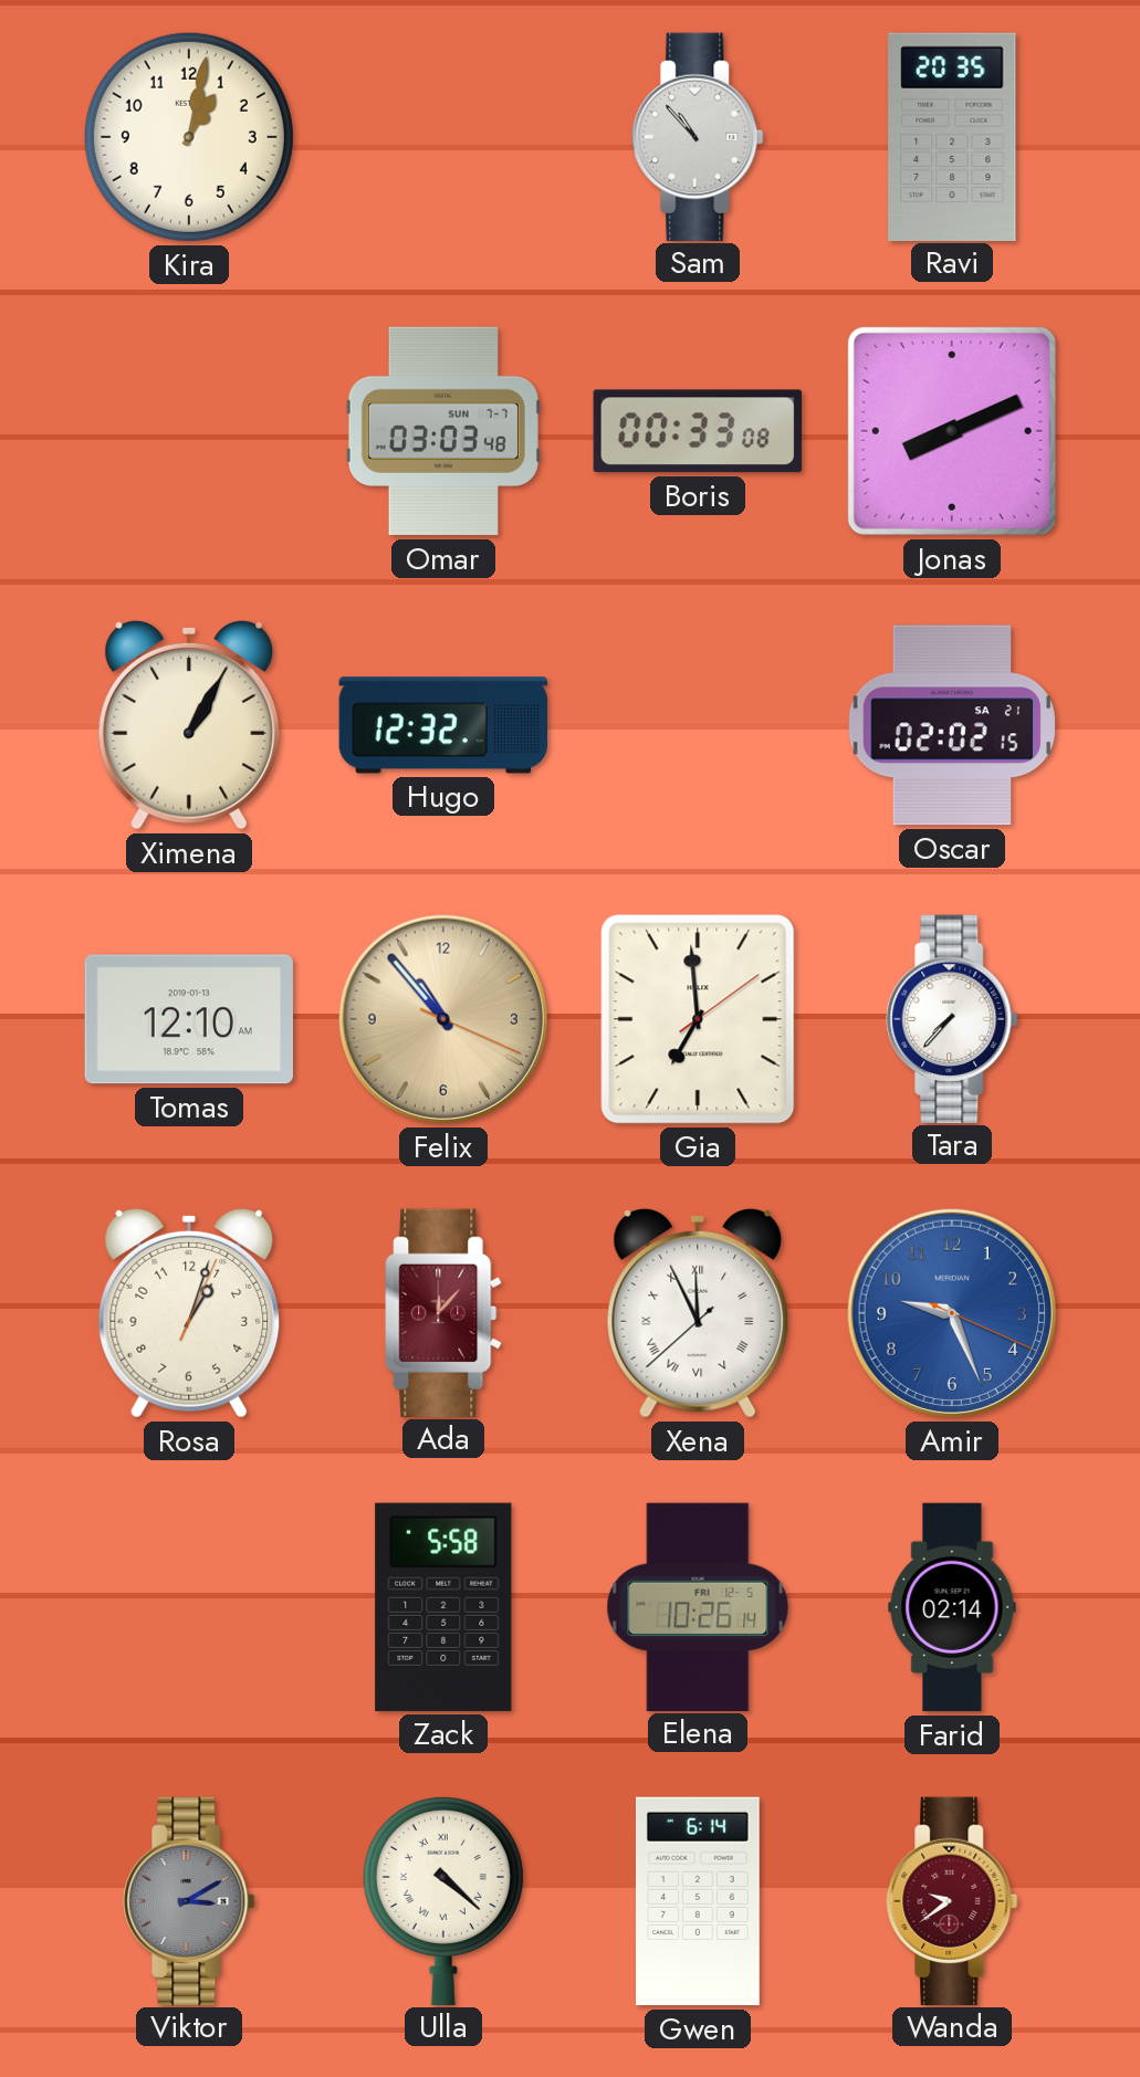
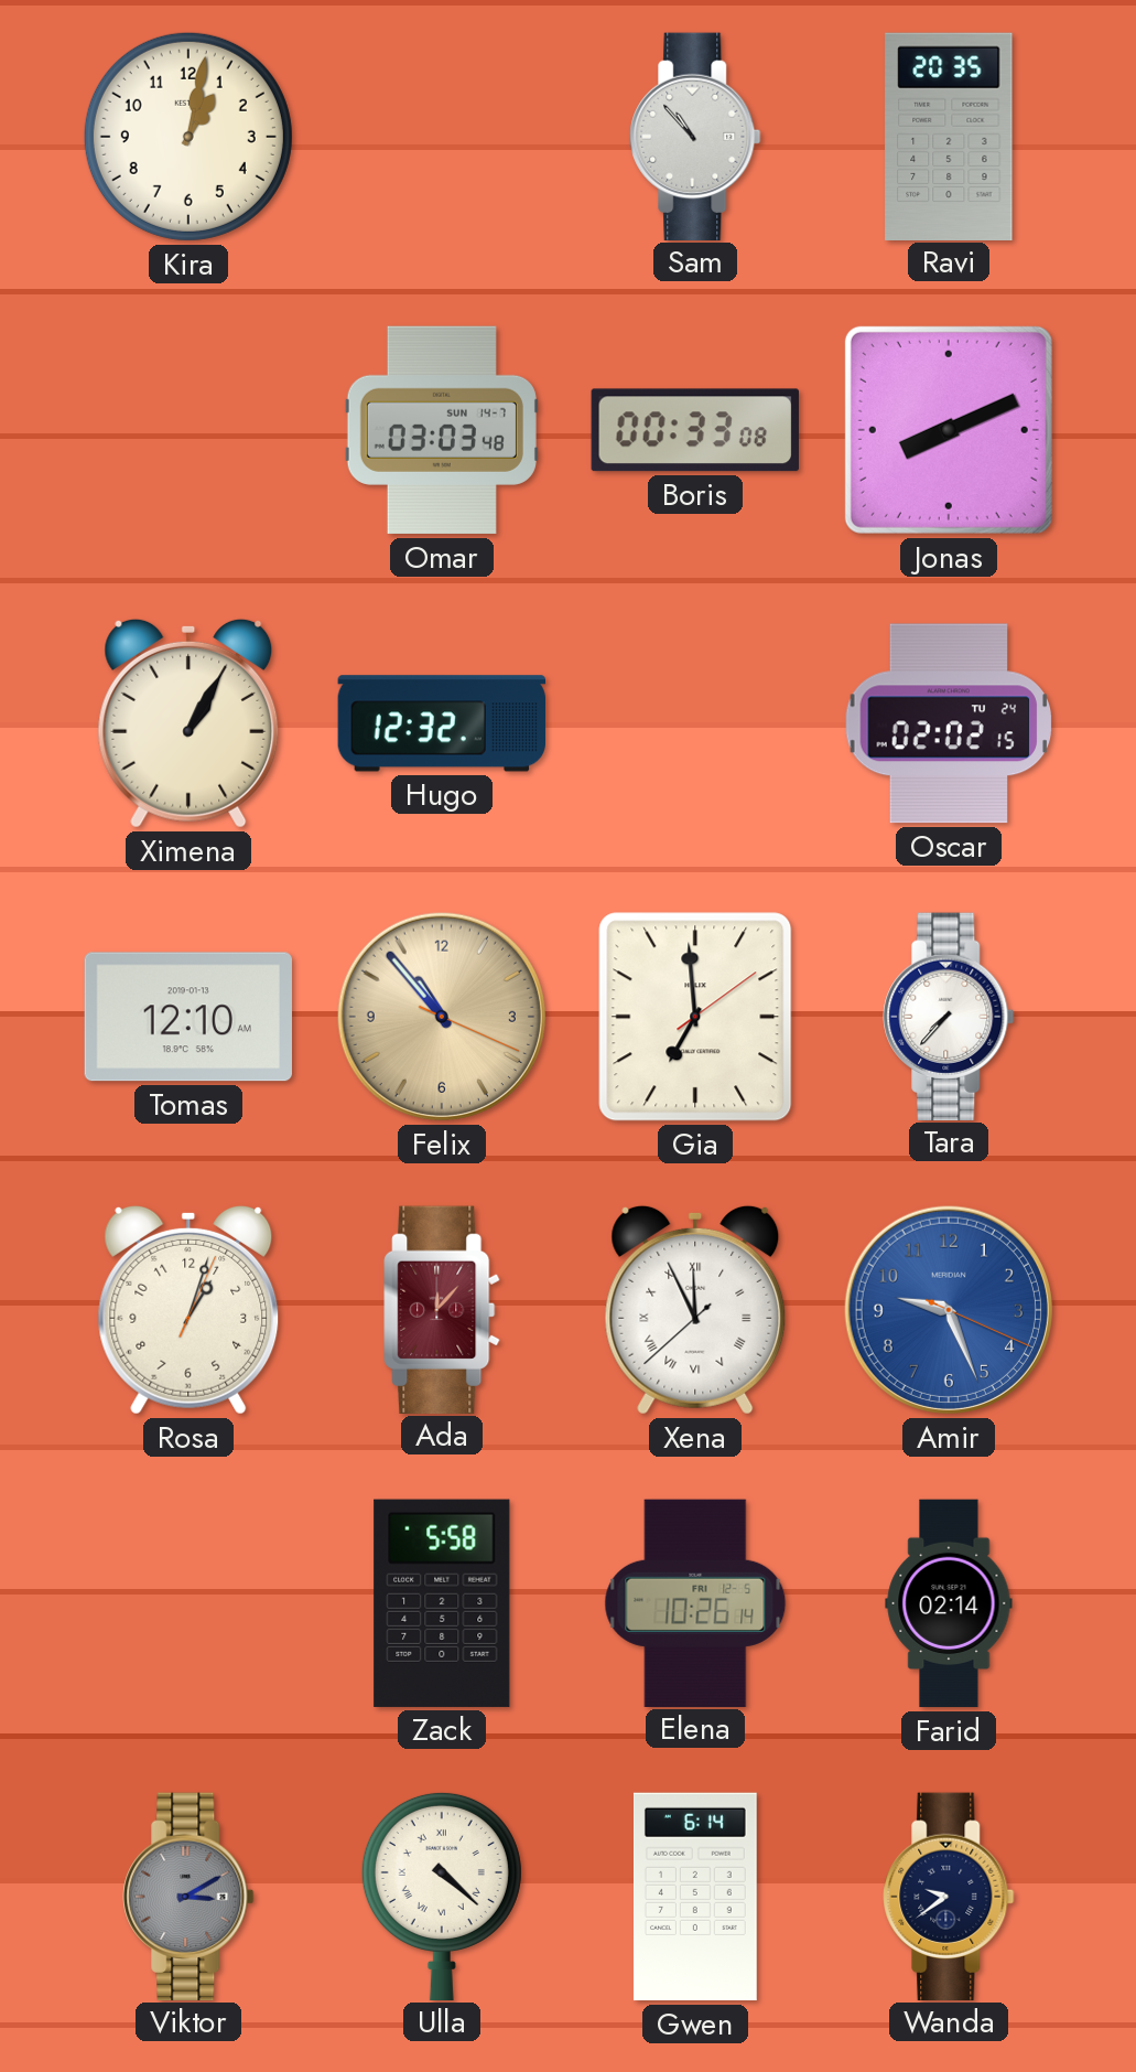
Omar date: SUN 7-7 -> SUN 14-7
Oscar date: SA 21 -> TU 24
Wanda dial: burgundy -> navy
